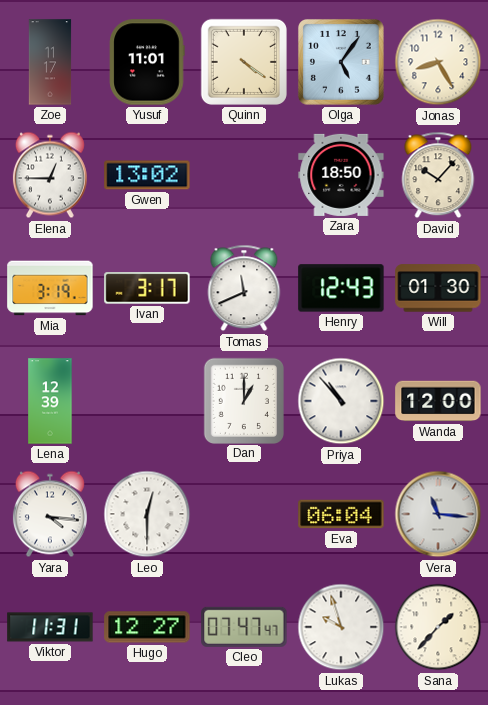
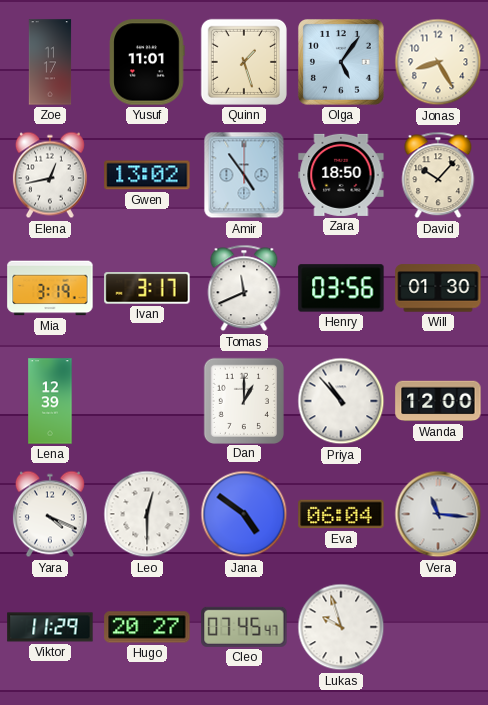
Quinn: 4:21 -> 1:27
Elena: 12:45 -> 12:43
Amir: none -> 4:54
Henry: 12:43 -> 03:56
Yara: 4:16 -> 4:19
Jana: none -> 4:51
Viktor: 11:31 -> 11:29
Hugo: 12:27 -> 20:27
Cleo: 07:47 -> 07:45
Sana: 1:37 -> none
